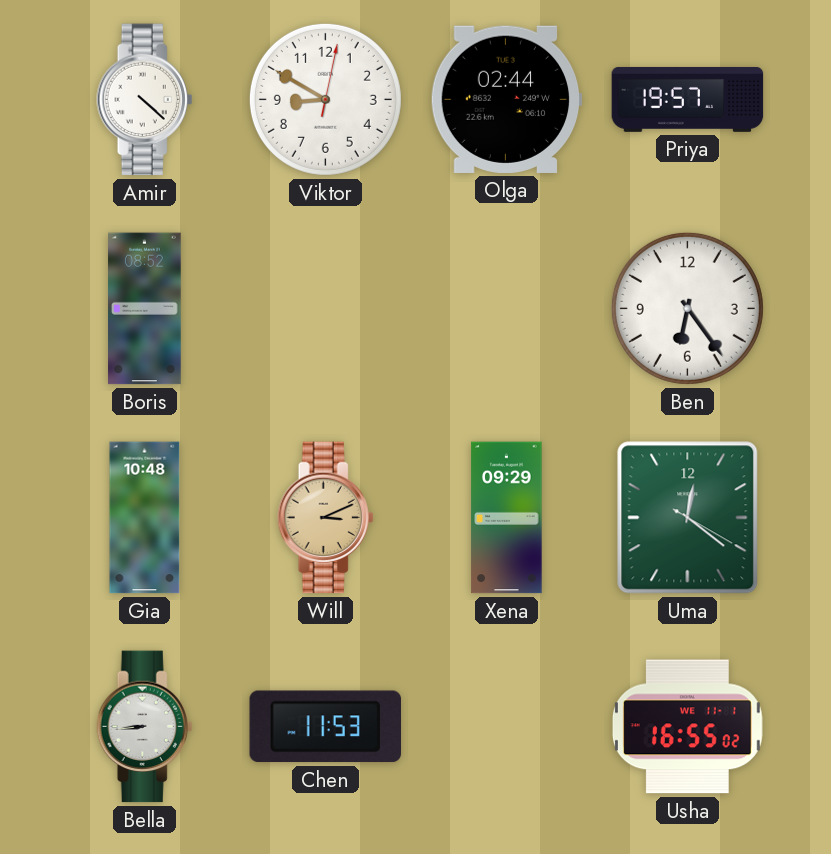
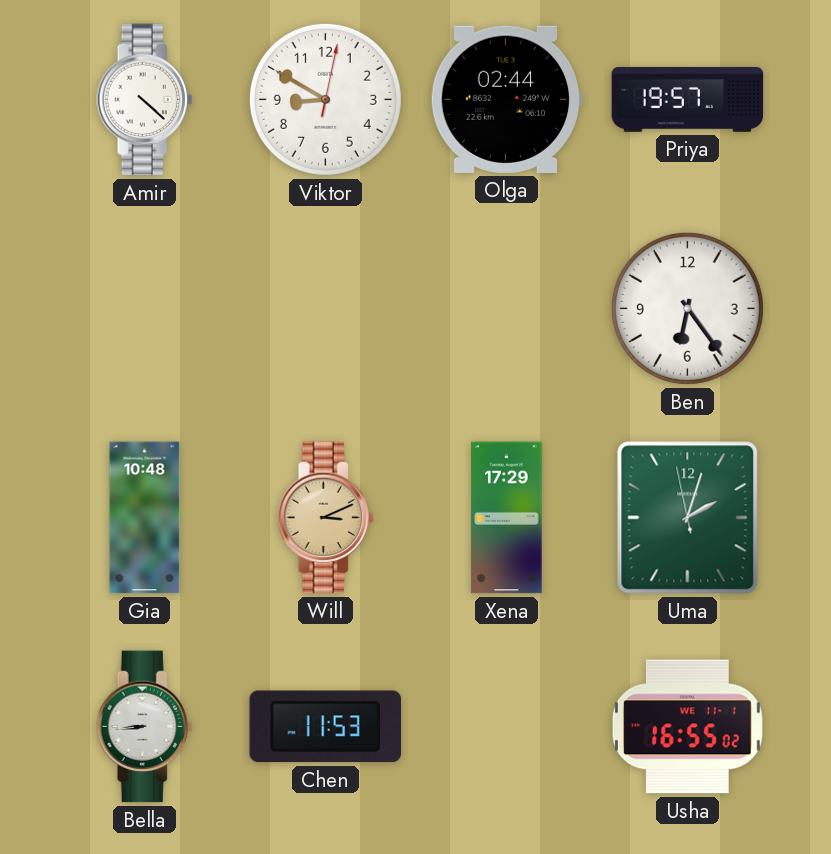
Boris: 08:52 -> none
Xena: 09:29 -> 17:29
Uma: 12:21 -> 2:02
